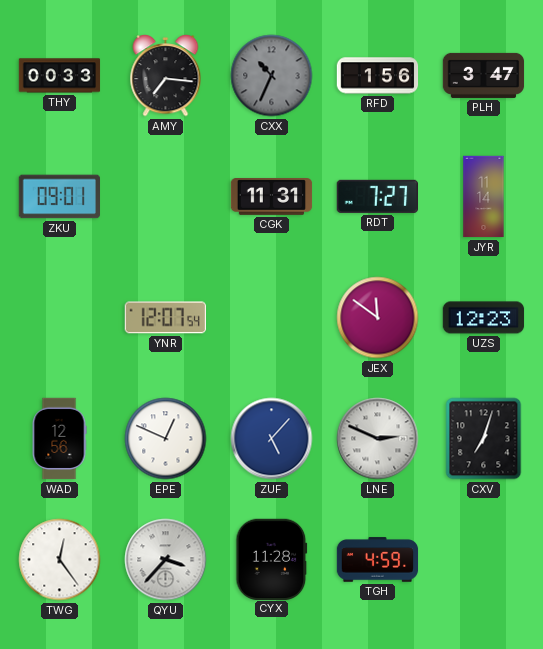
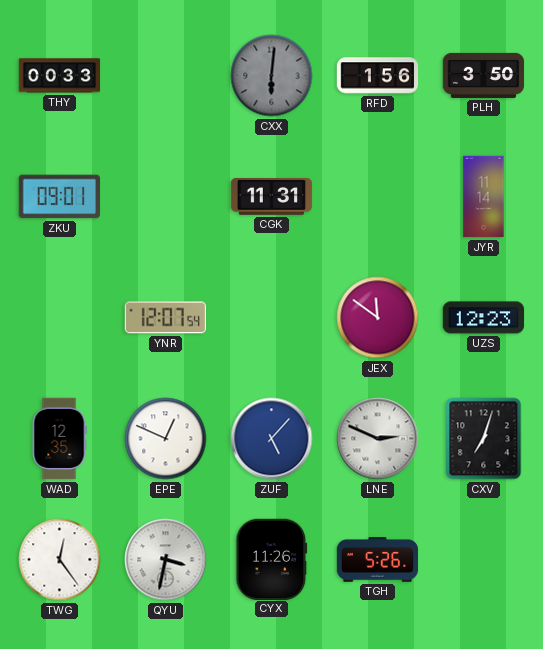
AMY: 7:16 -> none
CXX: 10:34 -> 6:01
PLH: 3:47 -> 3:50
RDT: 7:27 -> none
WAD: 12:56 -> 12:35
QYU: 3:37 -> 3:32
CYX: 11:28 -> 11:26
TGH: 4:59 -> 5:26
